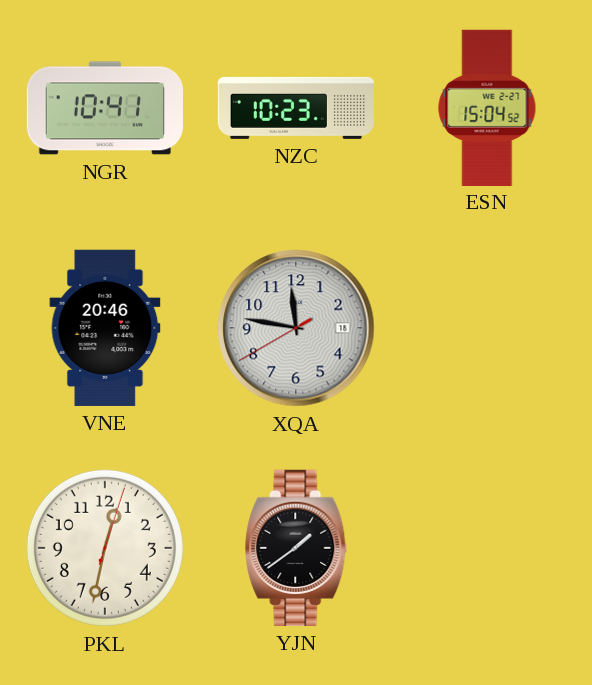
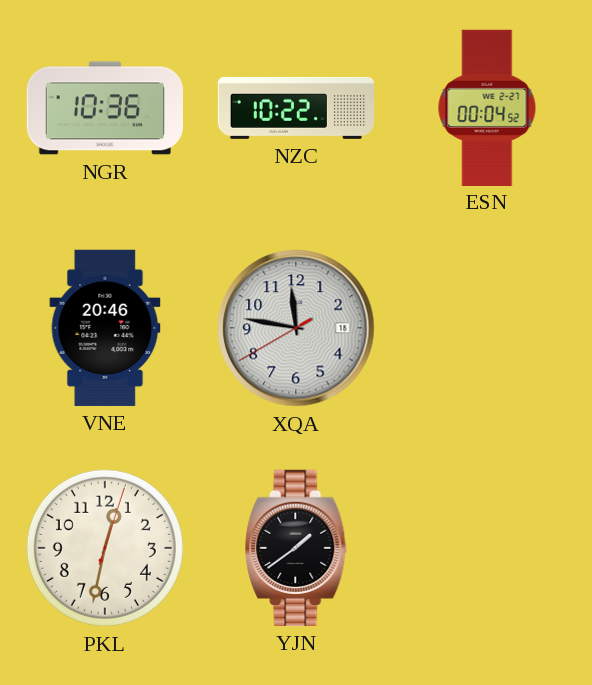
NGR: 10:41 -> 10:36
NZC: 10:23 -> 10:22
ESN: 15:04 -> 00:04
